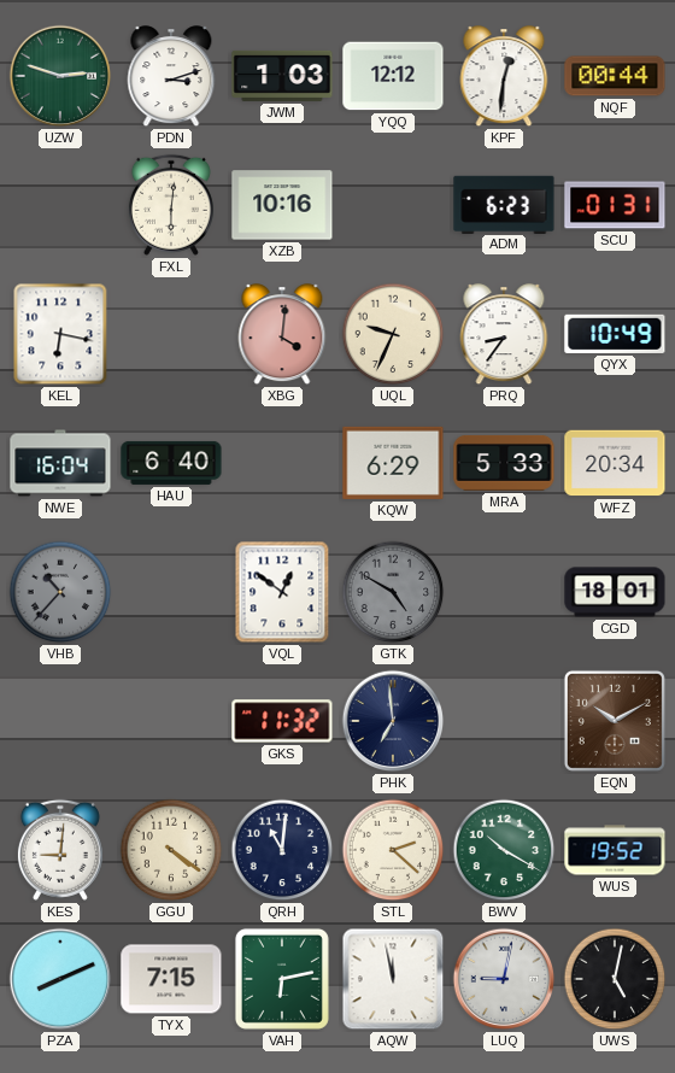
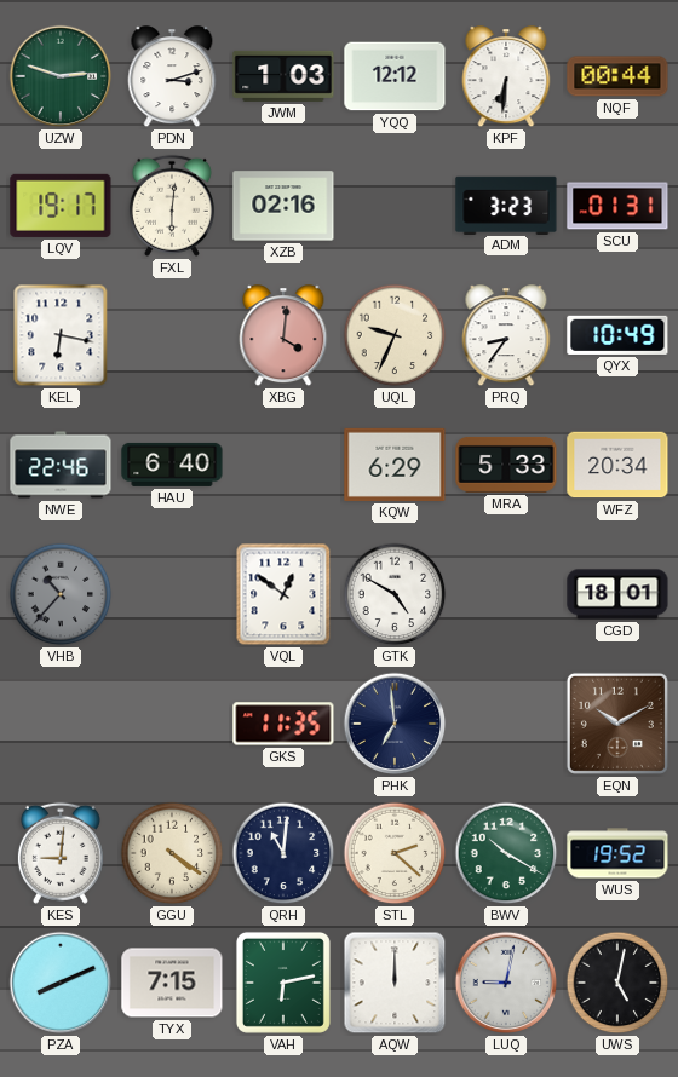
KPF: 12:31 -> 6:31
LQV: none -> 19:17
XZB: 10:16 -> 02:16
ADM: 6:23 -> 3:23
NWE: 16:04 -> 22:46
GTK dial: grey -> white
GKS: 11:32 -> 11:35
AQW: 11:58 -> 12:00
